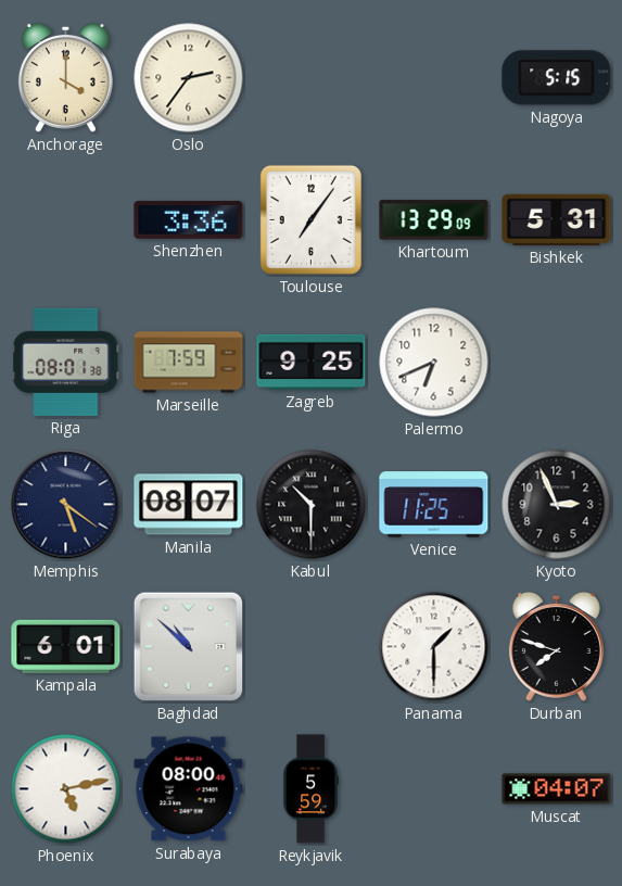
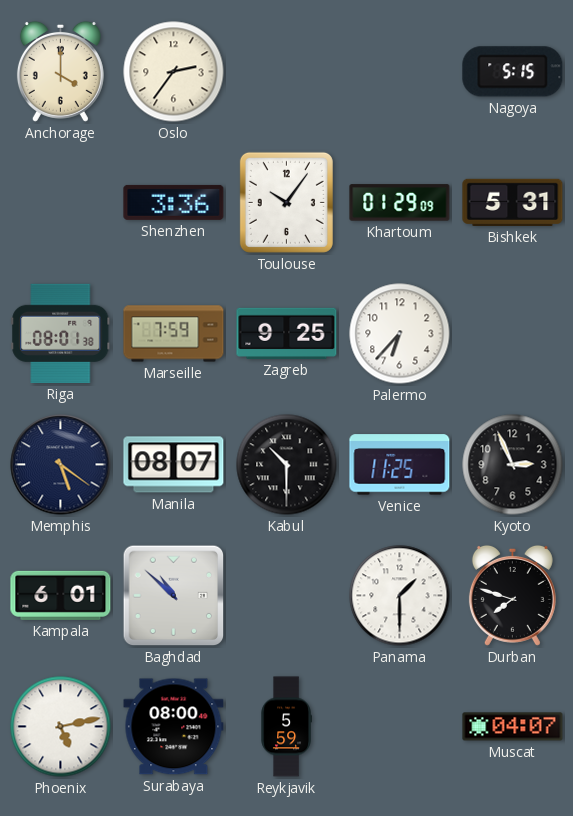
Toulouse: 7:06 -> 10:06
Khartoum: 13:29 -> 01:29
Palermo: 6:41 -> 6:37
